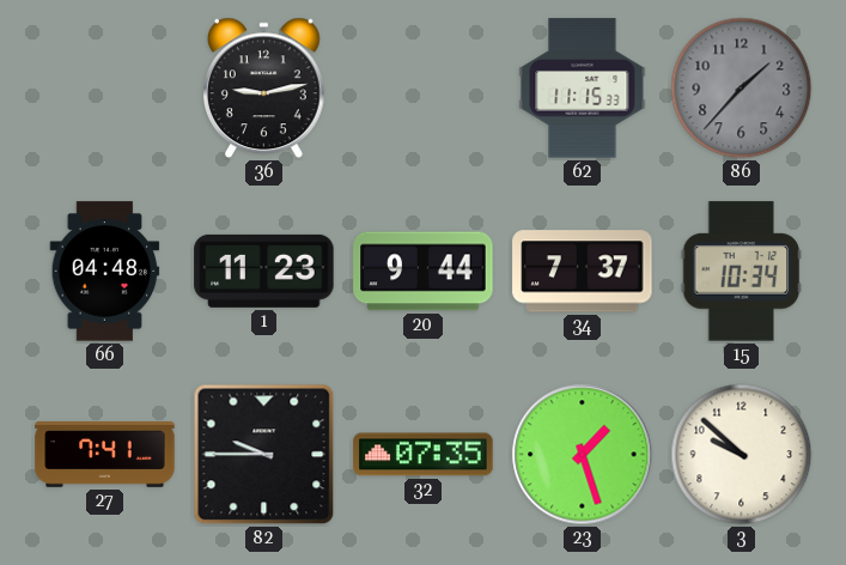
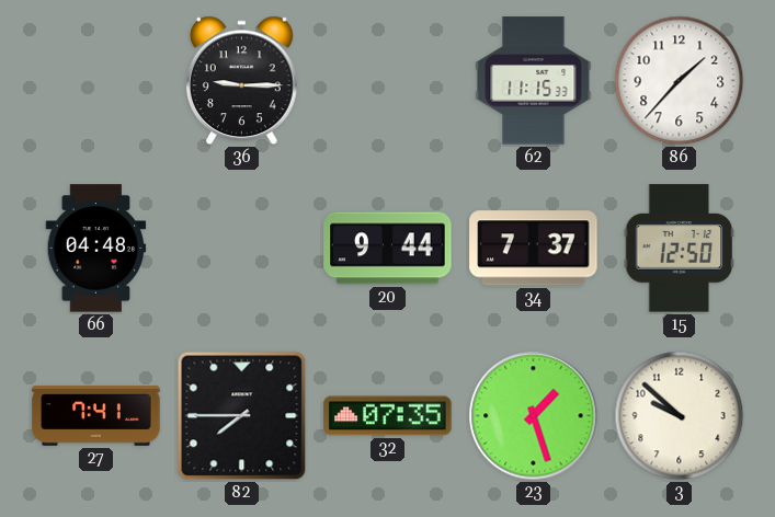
36: 9:13 -> 9:15
86 dial: grey -> white
1: 11:23 -> none
15: 10:34 -> 12:50
82: 9:45 -> 7:45
